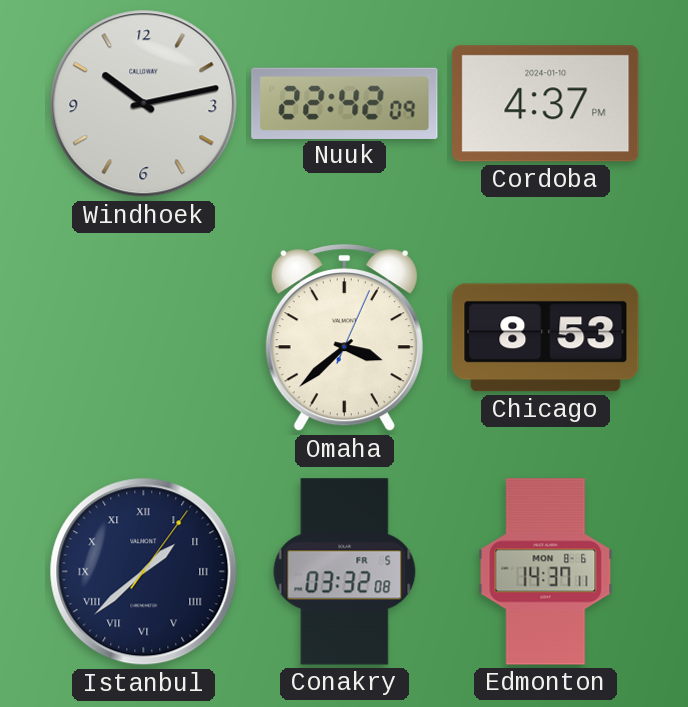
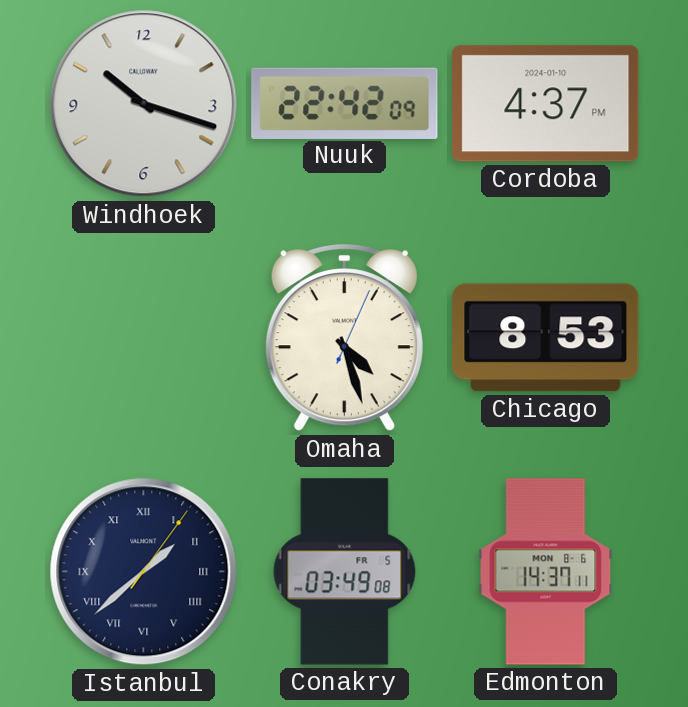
Windhoek: 10:13 -> 10:18
Omaha: 3:38 -> 4:27
Conakry: 03:32 -> 03:49
